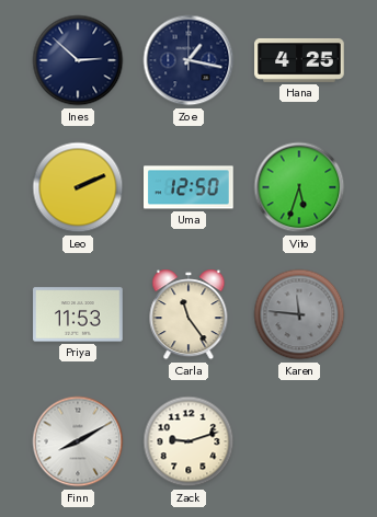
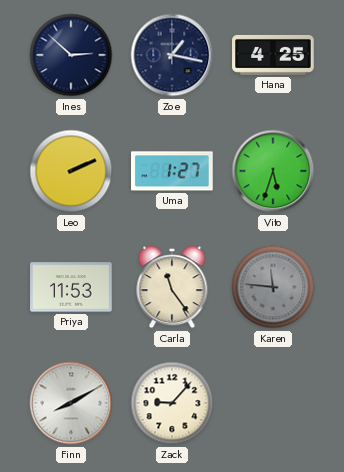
Uma: 12:50 -> 1:27
Zack: 9:12 -> 9:07
